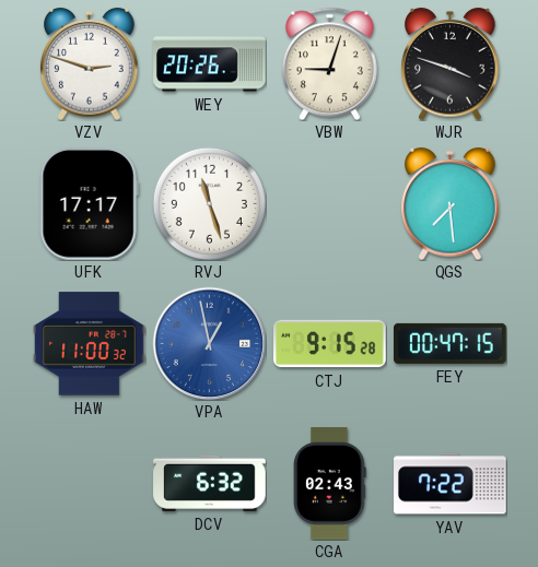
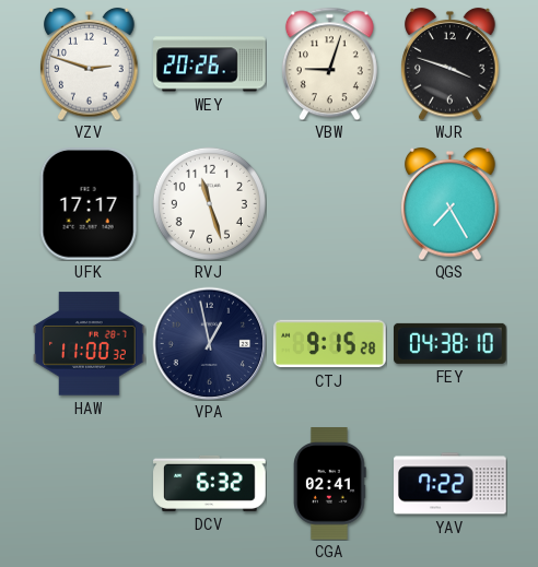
QGS: 7:29 -> 7:25
VPA dial: blue -> navy
FEY: 00:47 -> 04:38
CGA: 02:43 -> 02:41
